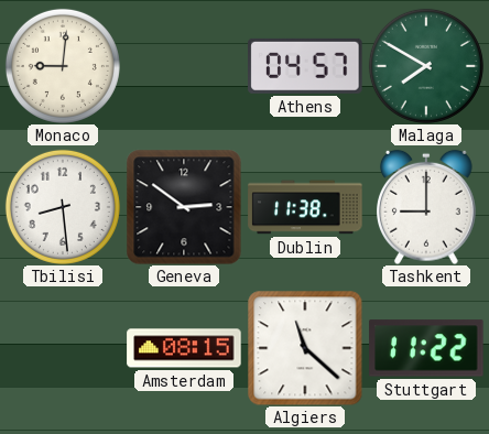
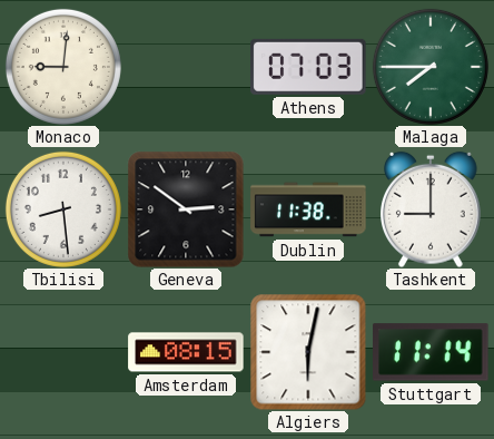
Athens: 04:57 -> 07:03
Malaga: 7:50 -> 7:45
Algiers: 11:22 -> 6:02
Stuttgart: 11:22 -> 11:14
